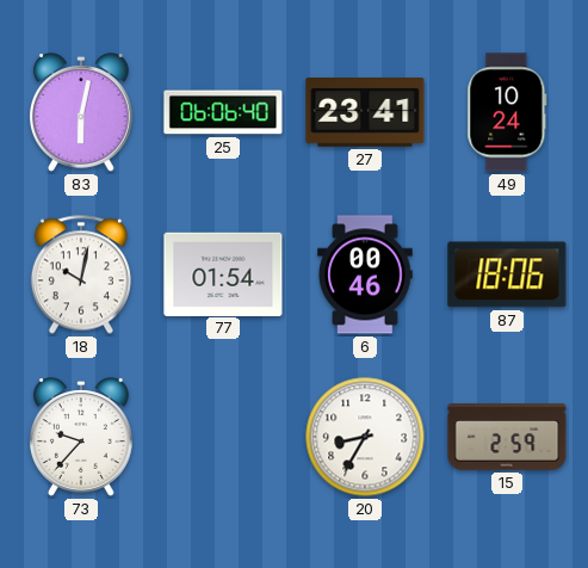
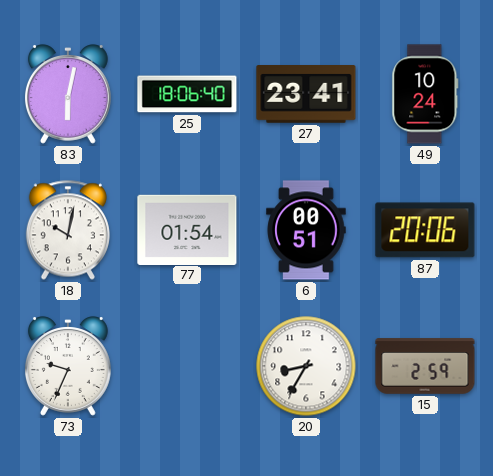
25: 06:06 -> 18:06
6: 00:46 -> 00:51
87: 18:06 -> 20:06
73: 9:37 -> 9:34
